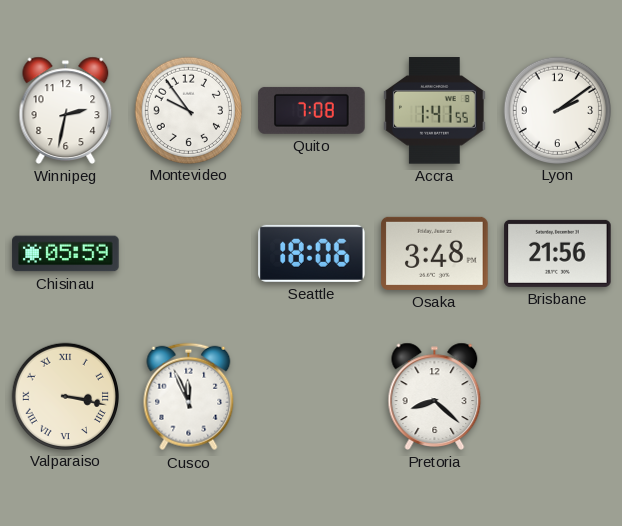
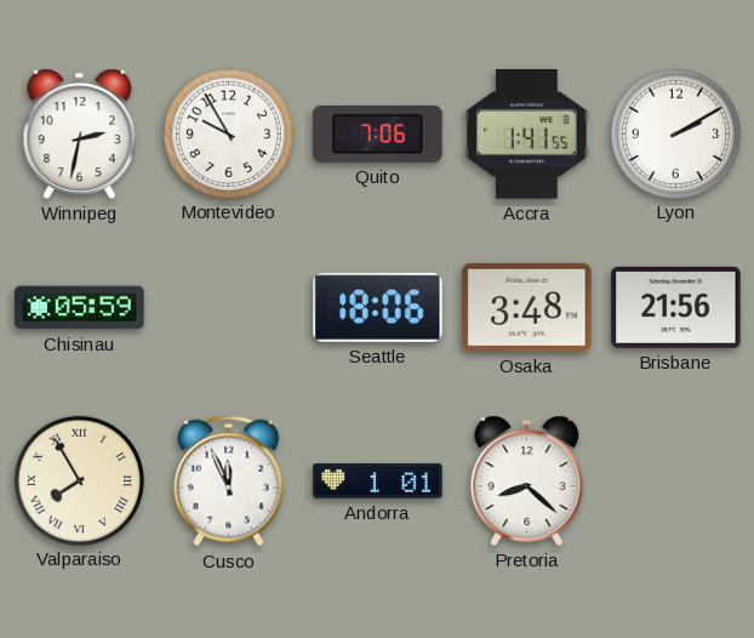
Montevideo: 9:54 -> 9:55
Quito: 7:08 -> 7:06
Lyon: 2:09 -> 2:10
Valparaiso: 3:17 -> 7:55
Andorra: none -> 1:01
